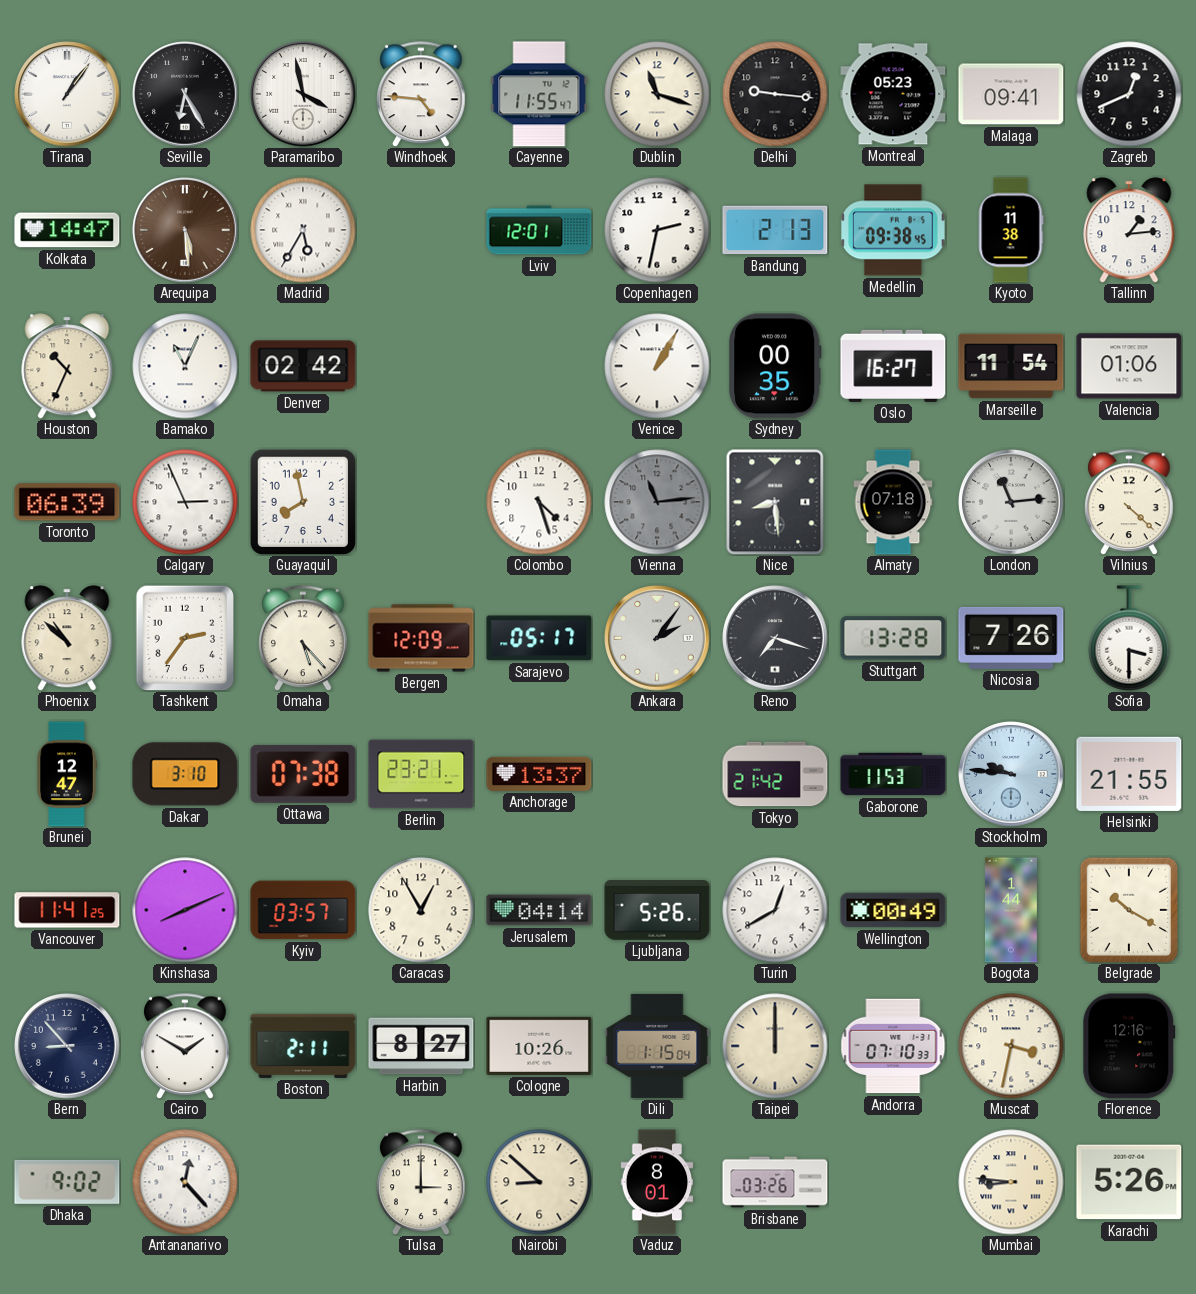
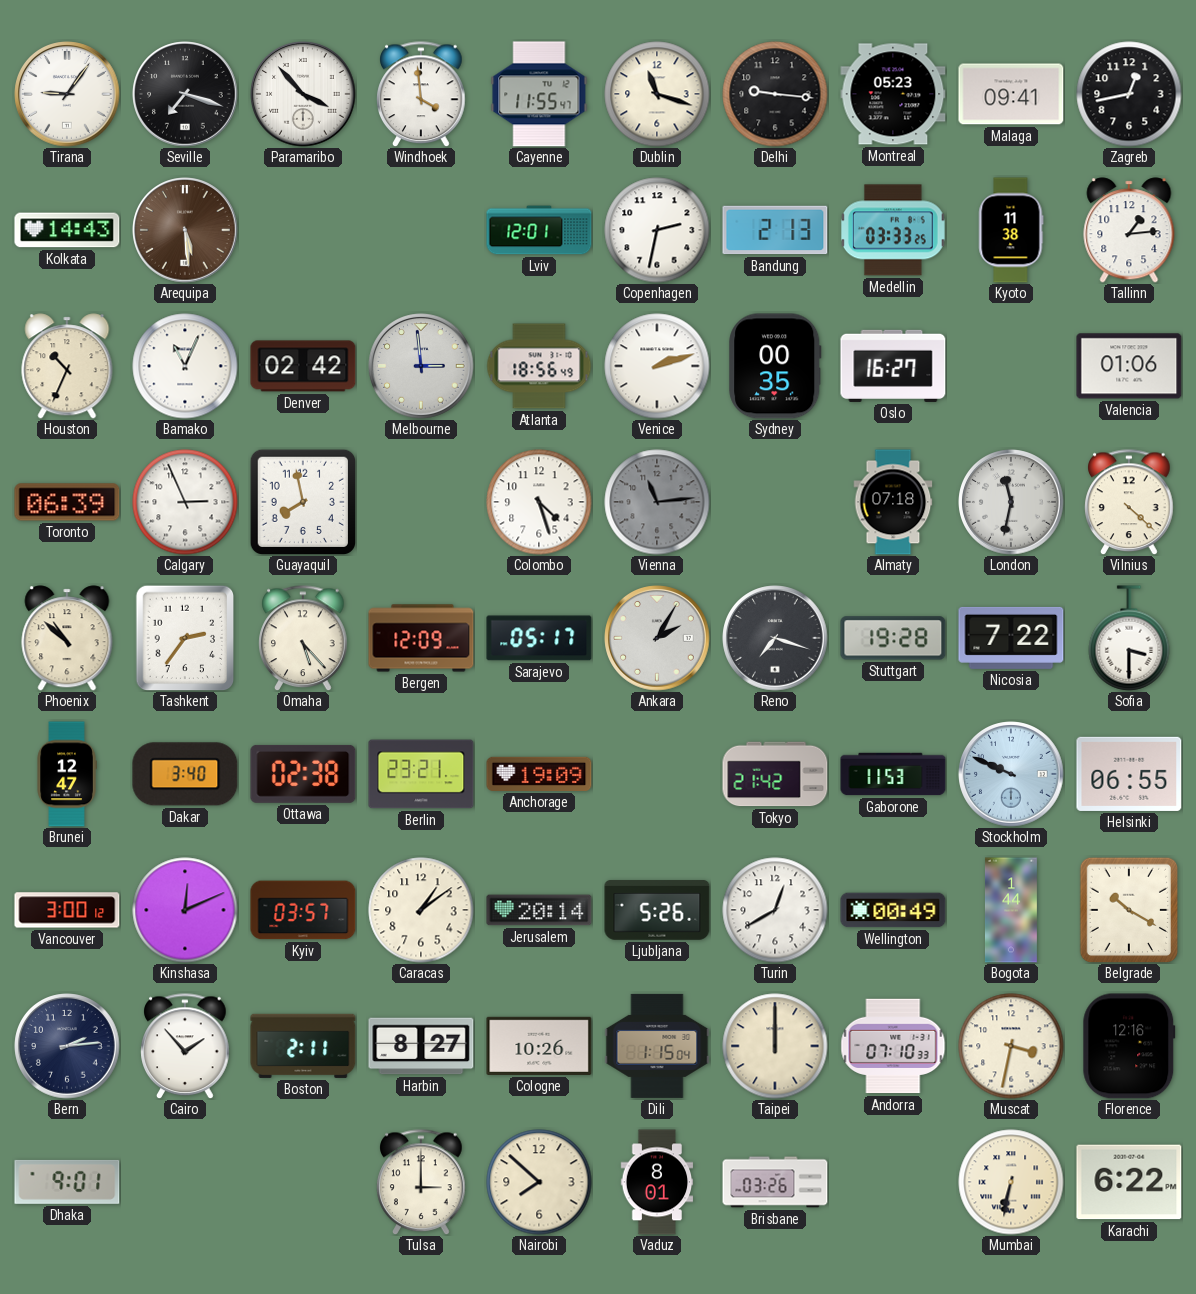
Tirana: 1:06 -> 9:06
Seville: 6:25 -> 7:18
Paramaribo: 3:58 -> 3:53
Windhoek: 4:46 -> 3:59
Zagreb: 12:41 -> 12:43
Kolkata: 14:47 -> 14:43
Madrid: 5:35 -> none
Medellin: 09:38 -> 03:33
Melbourne: none -> 2:59
Atlanta: none -> 18:56
Venice: 1:05 -> 2:12
Marseille: 11:54 -> none
Nice: 8:29 -> none
London: 11:14 -> 11:32
Ankara: 2:06 -> 2:05
Stuttgart: 13:28 -> 19:28
Nicosia: 7:26 -> 7:22
Dakar: 3:10 -> 3:40
Ottawa: 07:38 -> 02:38
Anchorage: 13:37 -> 19:09
Stockholm: 9:46 -> 9:49
Helsinki: 21:55 -> 06:55
Vancouver: 11:41 -> 3:00
Kinshasa: 8:11 -> 12:11
Caracas: 12:55 -> 1:09
Jerusalem: 04:14 -> 20:14
Bern: 8:53 -> 2:14
Cairo: 1:50 -> 1:53
Dhaka: 9:02 -> 9:01
Antananarivo: 12:23 -> none
Nairobi: 8:52 -> 7:52
Mumbai: 8:46 -> 6:32
Karachi: 5:26 -> 6:22
